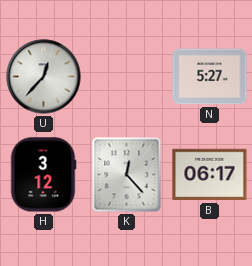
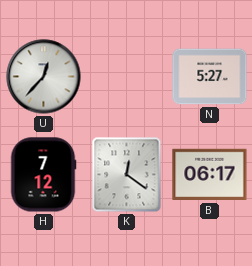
H: 3:12 -> 7:12
K: 12:23 -> 12:21
